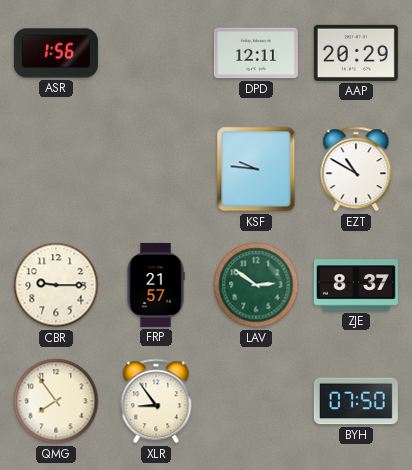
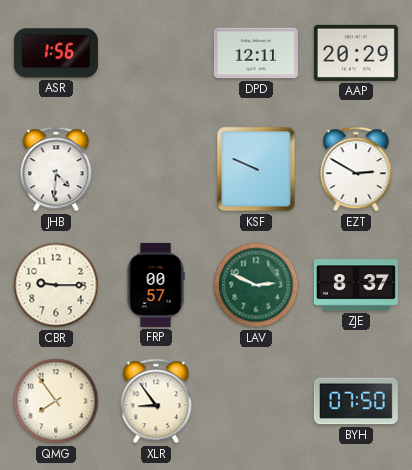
JHB: none -> 4:31
KSF: 9:46 -> 9:49
EZT: 10:50 -> 2:50
FRP: 21:57 -> 00:57
LAV: 2:51 -> 2:49
